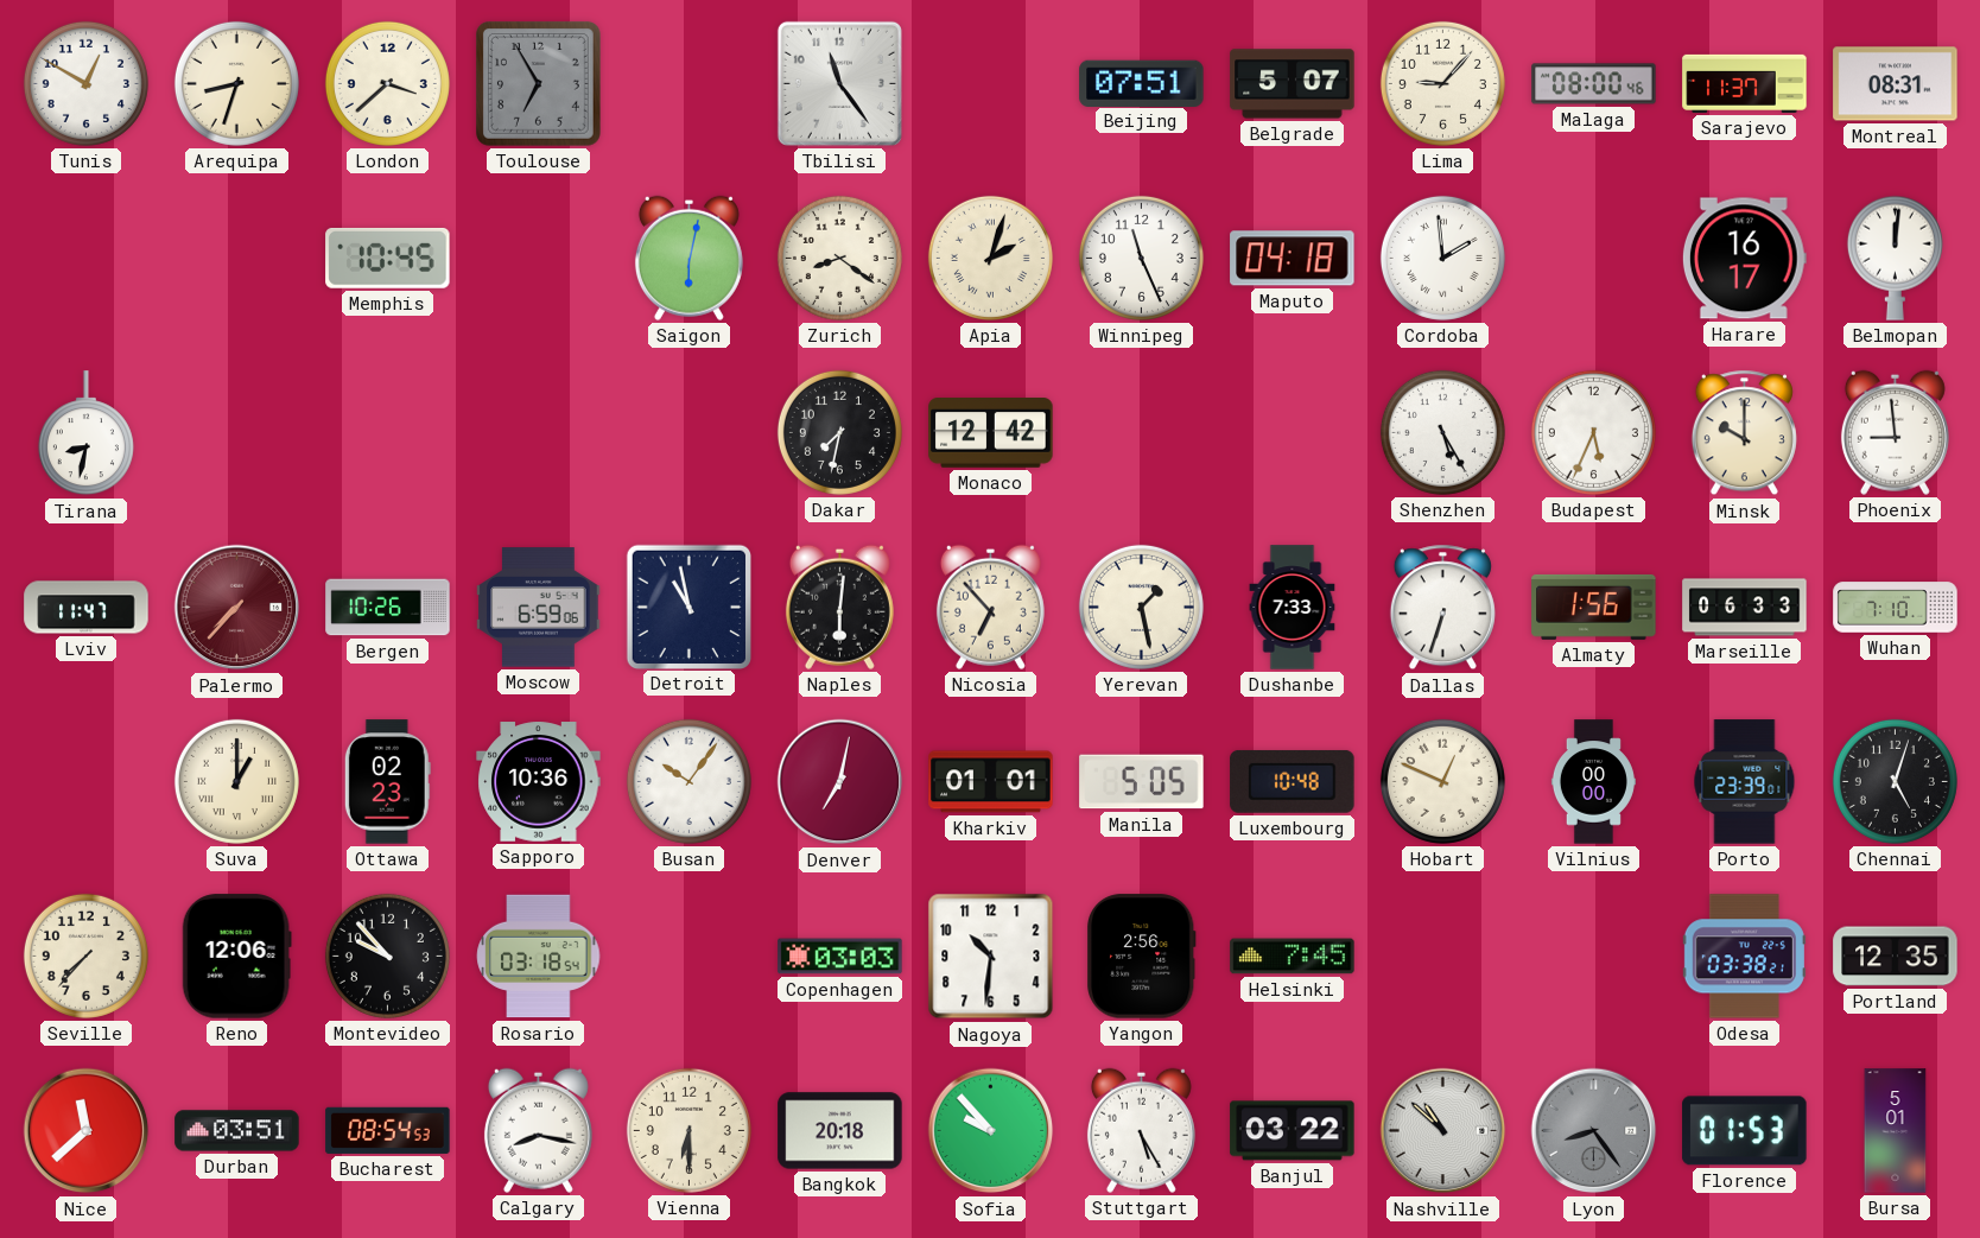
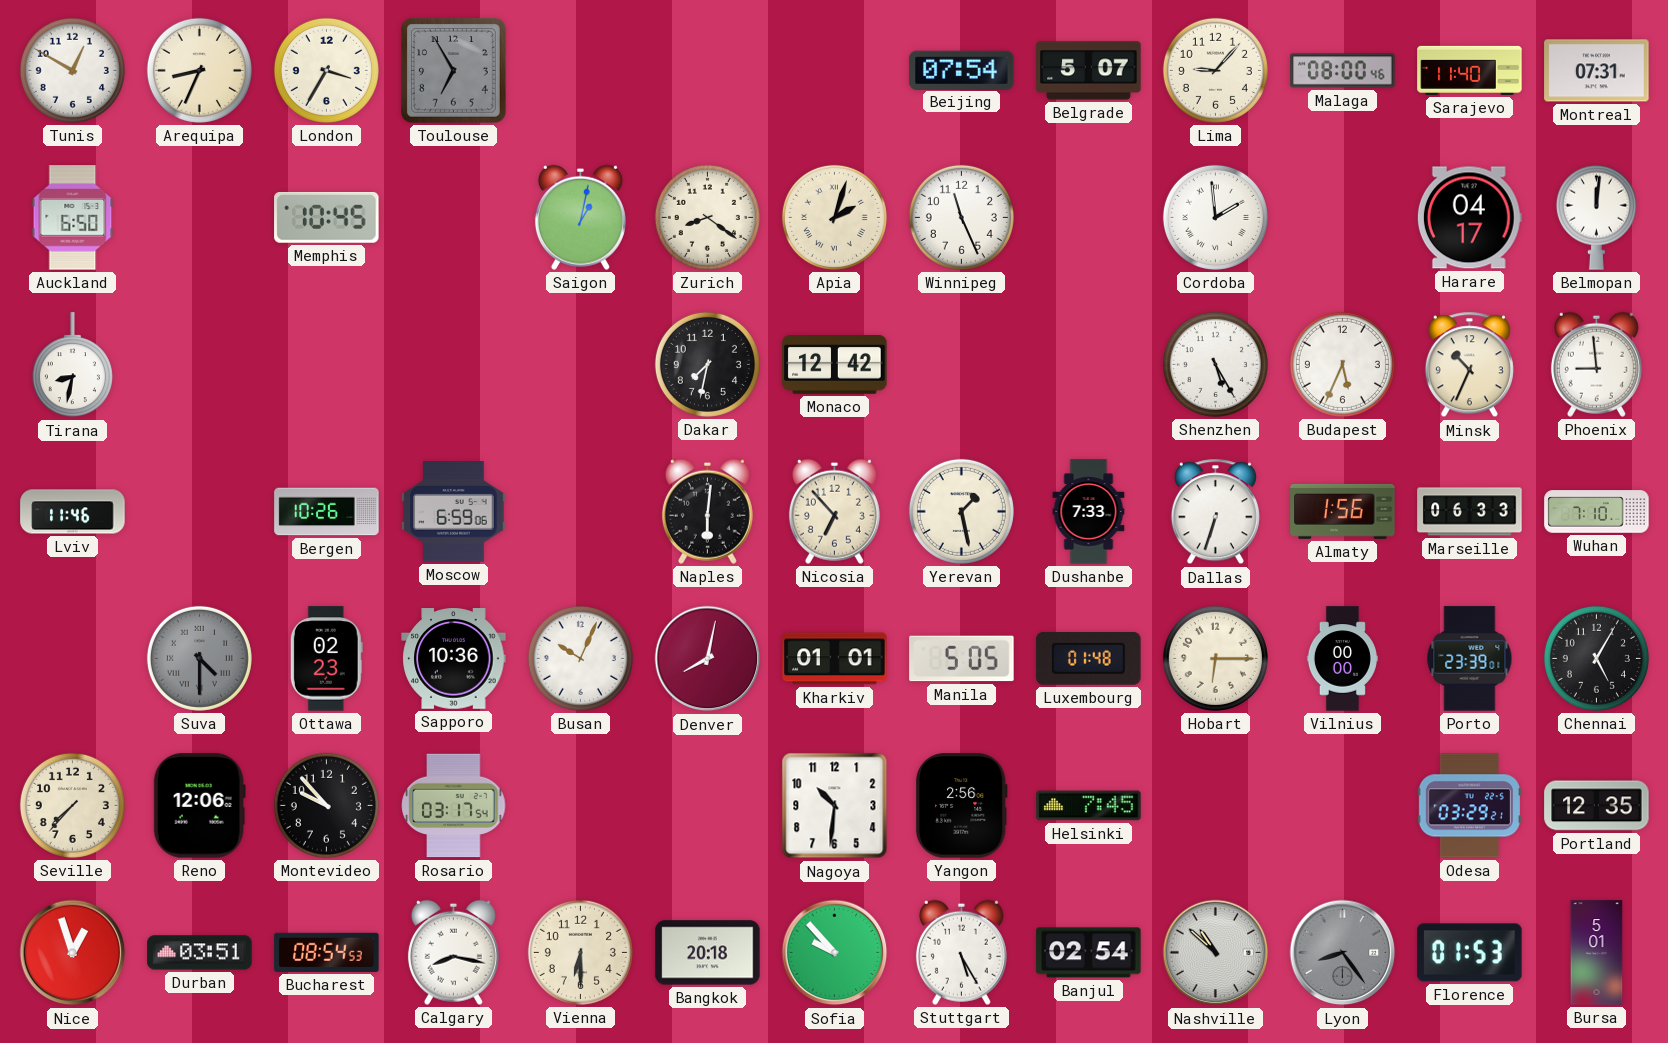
Arequipa: 8:33 -> 8:34
London: 3:38 -> 3:35
Tbilisi: 11:24 -> none
Beijing: 07:51 -> 07:54
Sarajevo: 11:37 -> 11:40
Montreal: 08:31 -> 07:31
Auckland: none -> 6:50
Saigon: 6:02 -> 1:02
Maputo: 04:18 -> none
Harare: 16:17 -> 04:17
Minsk: 10:00 -> 10:34
Lviv: 11:47 -> 11:46
Palermo: 7:37 -> none
Detroit: 10:58 -> none
Suva: 1:00 -> 4:30
Suva dial: cream -> grey
Busan: 10:06 -> 10:04
Denver: 7:02 -> 8:02
Luxembourg: 10:48 -> 01:48
Hobart: 12:49 -> 6:15
Chennai: 5:03 -> 5:05
Rosario: 03:18 -> 03:17
Copenhagen: 03:03 -> none
Odesa: 03:38 -> 03:29
Nice: 11:38 -> 12:57
Banjul: 03:22 -> 02:54
